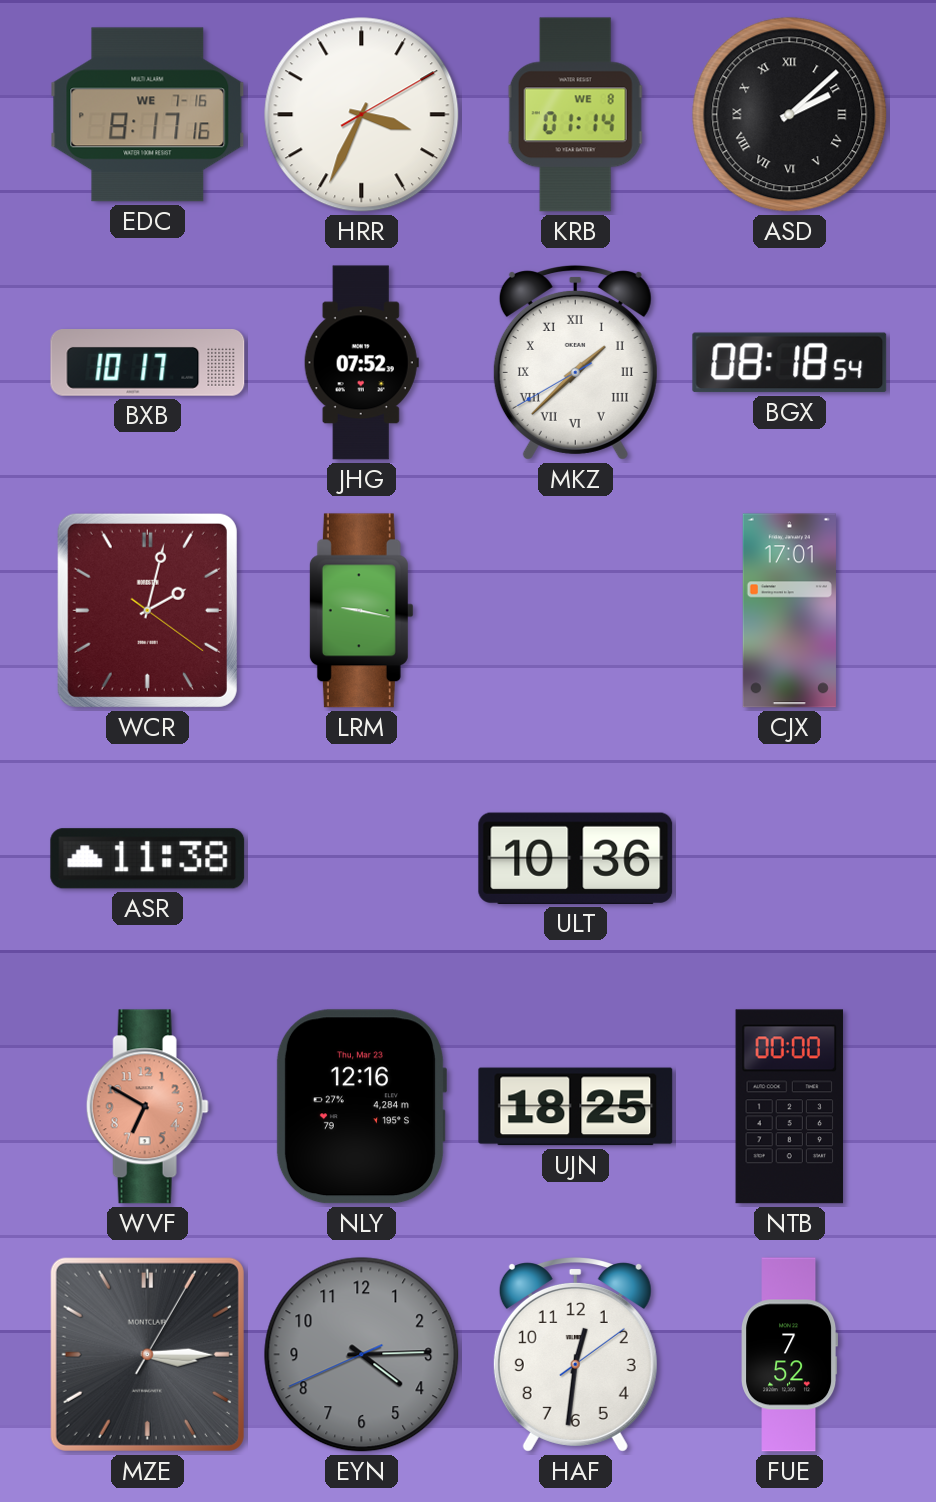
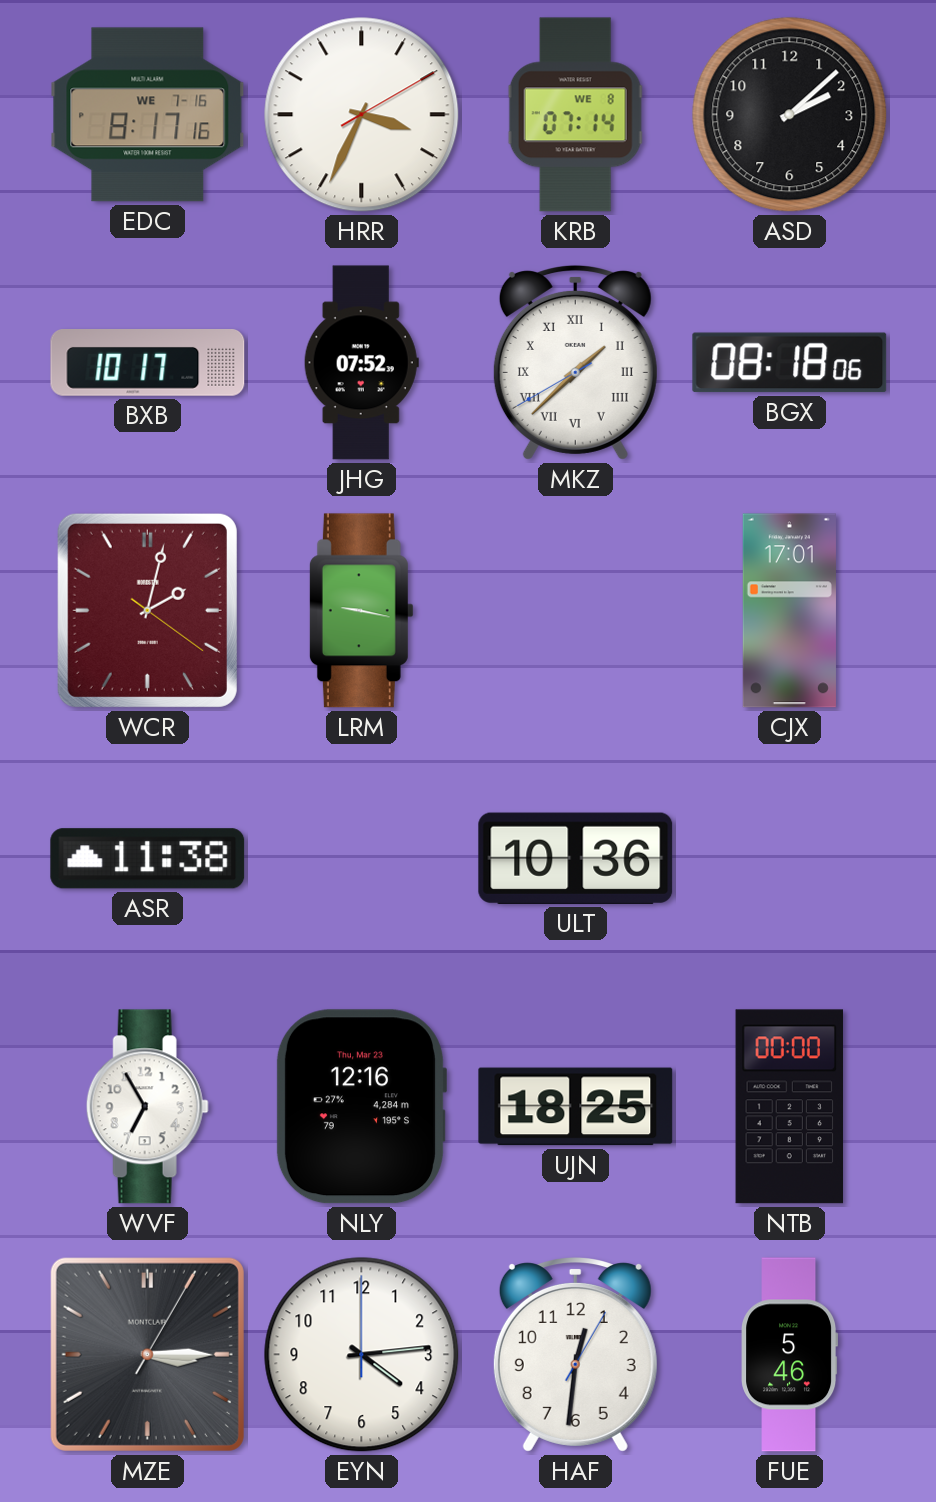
KRB: 01:14 -> 07:14
ASD numerals: Roman -> Arabic
BGX: 08:18:54 -> 08:18:06
WVF: 6:50 -> 6:55
WVF dial: salmon -> white
EYN: 4:14:41 -> 4:14:00
EYN dial: grey -> white
HAF: 12:31:09 -> 12:31:05
FUE: 7:52 -> 5:46
